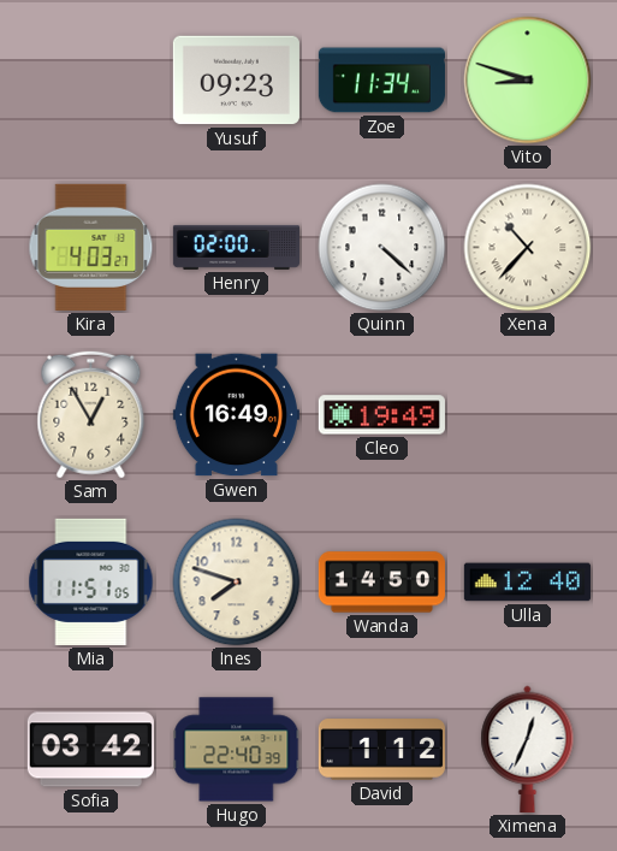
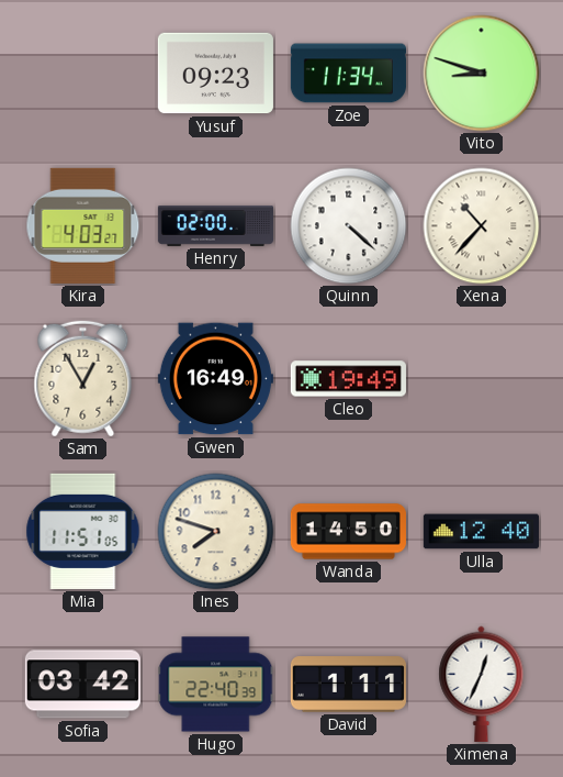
David: 1:12 -> 1:11
